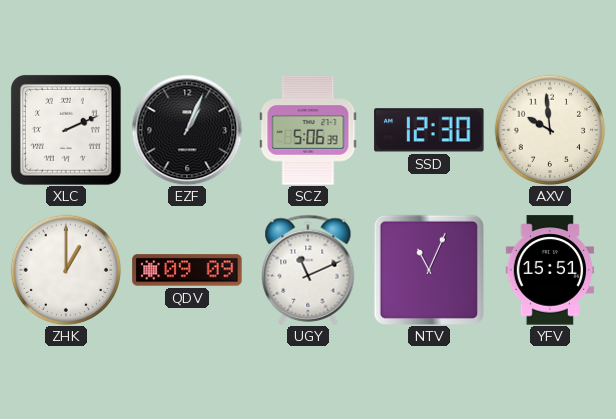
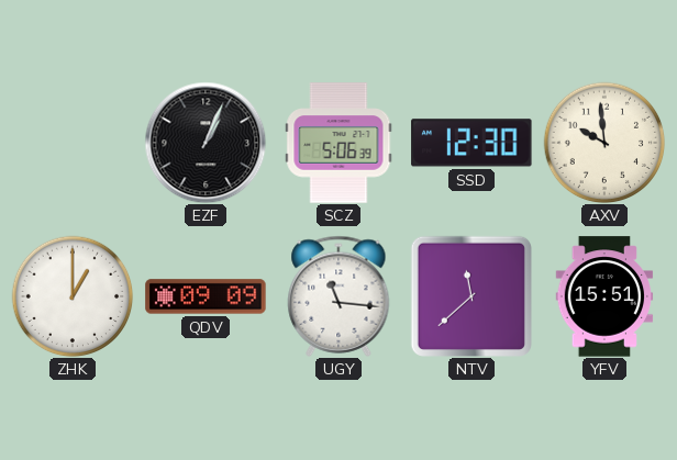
XLC: 2:11 -> none
UGY: 11:11 -> 11:16
NTV: 11:04 -> 11:38
